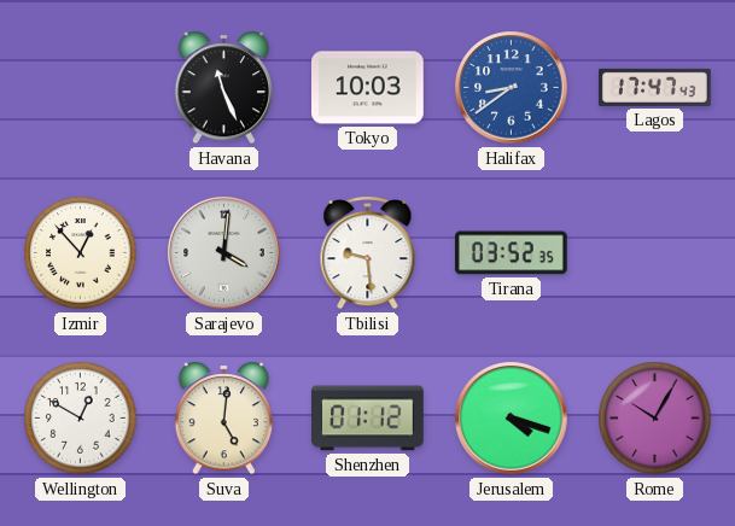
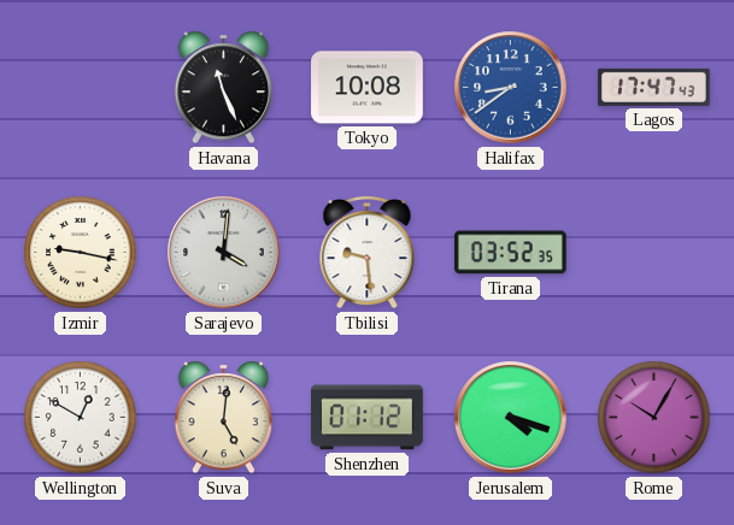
Tokyo: 10:03 -> 10:08
Izmir: 12:53 -> 9:17
